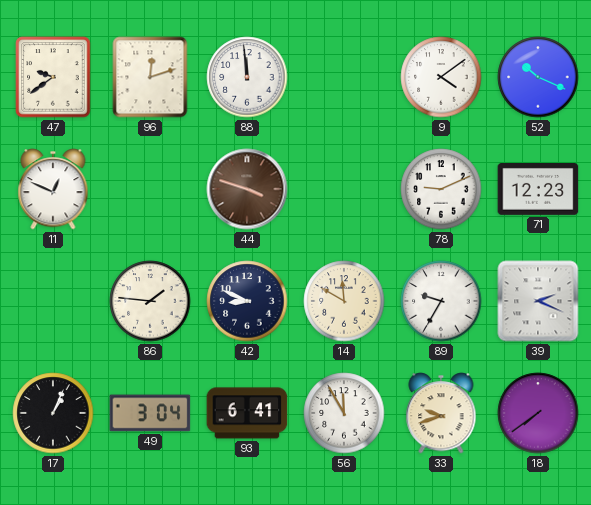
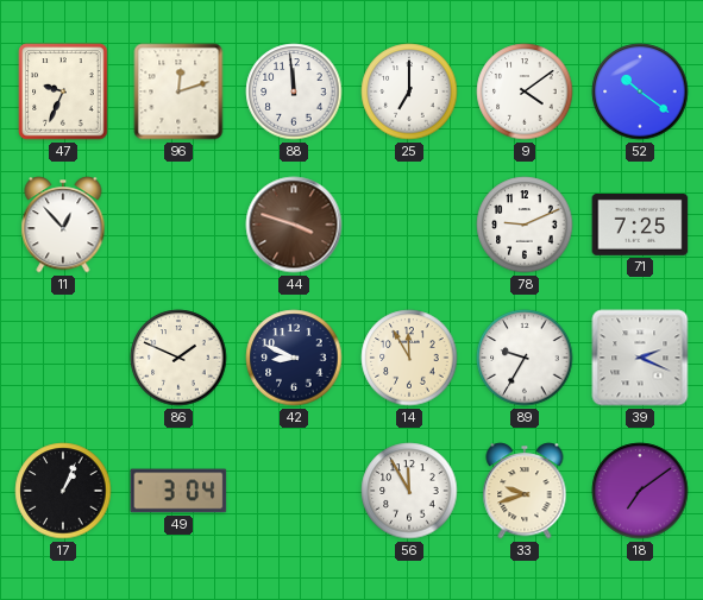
47: 9:39 -> 9:34
25: none -> 7:00
52: 10:19 -> 10:21
11: 12:49 -> 12:53
71: 12:23 -> 7:25
86: 1:46 -> 1:49
14: 11:50 -> 11:55
93: 6:41 -> none
18: 7:39 -> 7:09
